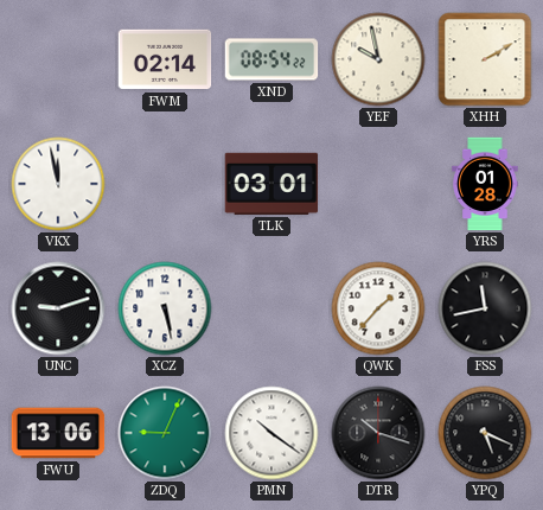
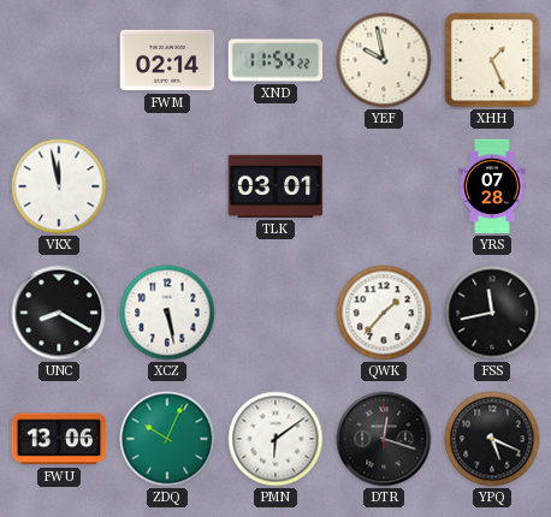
XND: 08:54 -> 11:54
XHH: 2:10 -> 1:26
YRS: 01:28 -> 07:28
UNC: 9:12 -> 8:20
ZDQ: 9:04 -> 10:04
PMN: 10:21 -> 6:09
DTR: 10:18 -> 12:18
